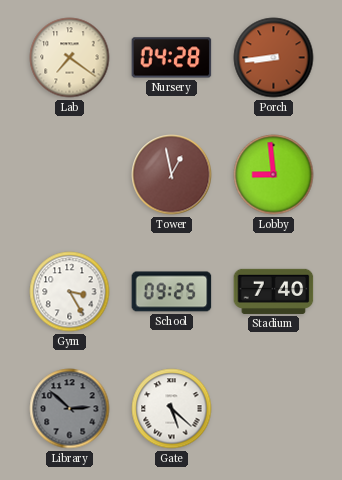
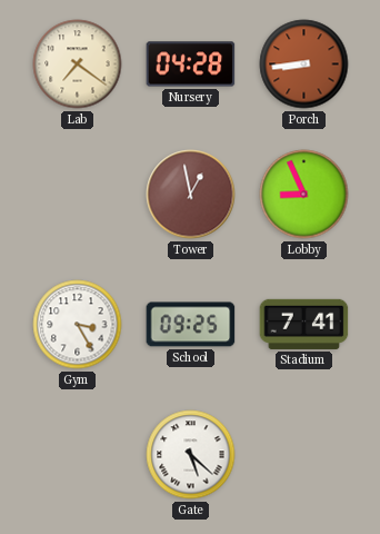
Lobby: 8:59 -> 8:56
Stadium: 7:40 -> 7:41
Library: 2:52 -> none
